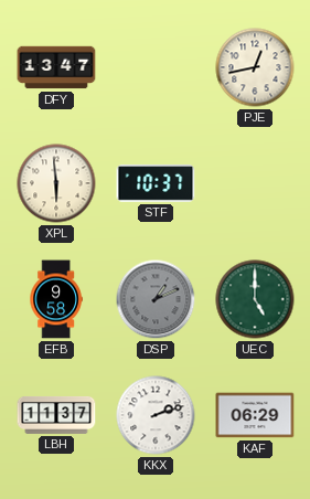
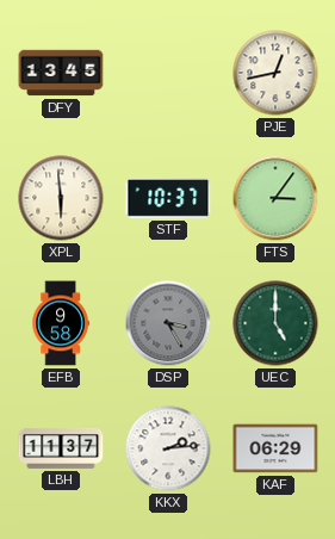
DFY: 13:47 -> 13:45
FTS: none -> 3:06
DSP: 1:11 -> 3:25
KKX: 2:12 -> 2:14
